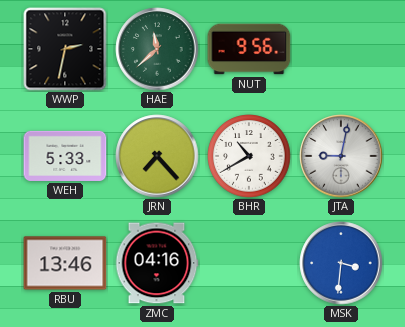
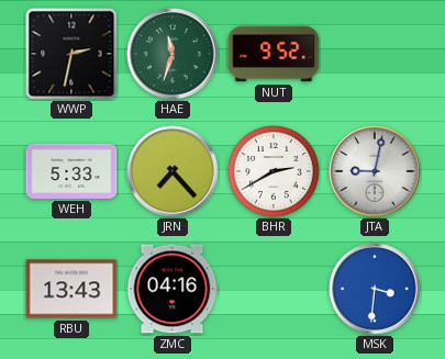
HAE: 11:38 -> 11:33
NUT: 9:56 -> 9:52
BHR: 10:40 -> 2:40
RBU: 13:46 -> 13:43
